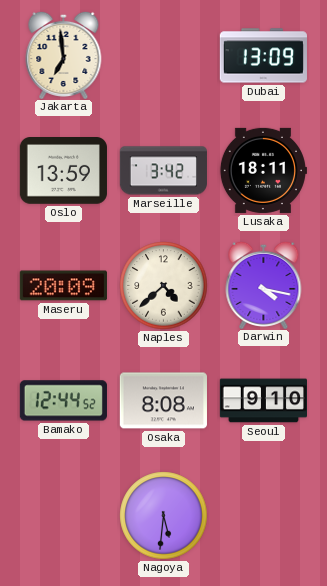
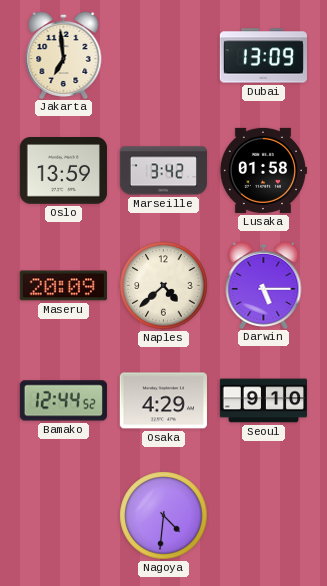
Lusaka: 18:11 -> 01:58
Darwin: 4:17 -> 5:15
Osaka: 8:08 -> 4:29
Nagoya: 5:31 -> 4:31
